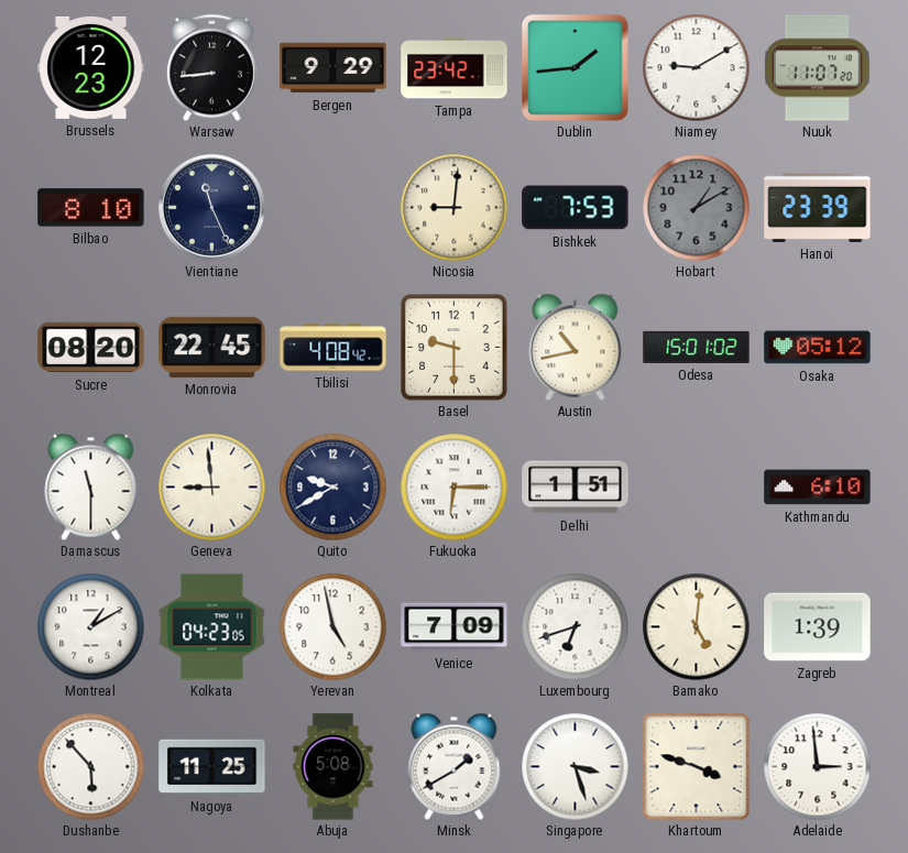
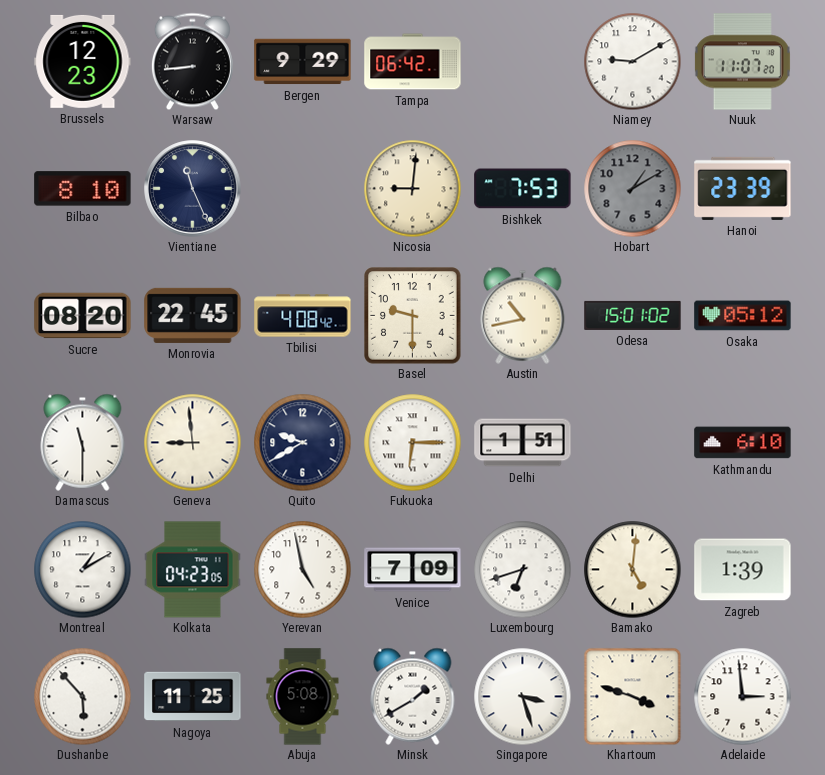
Tampa: 23:42 -> 06:42
Dublin: 1:44 -> none
